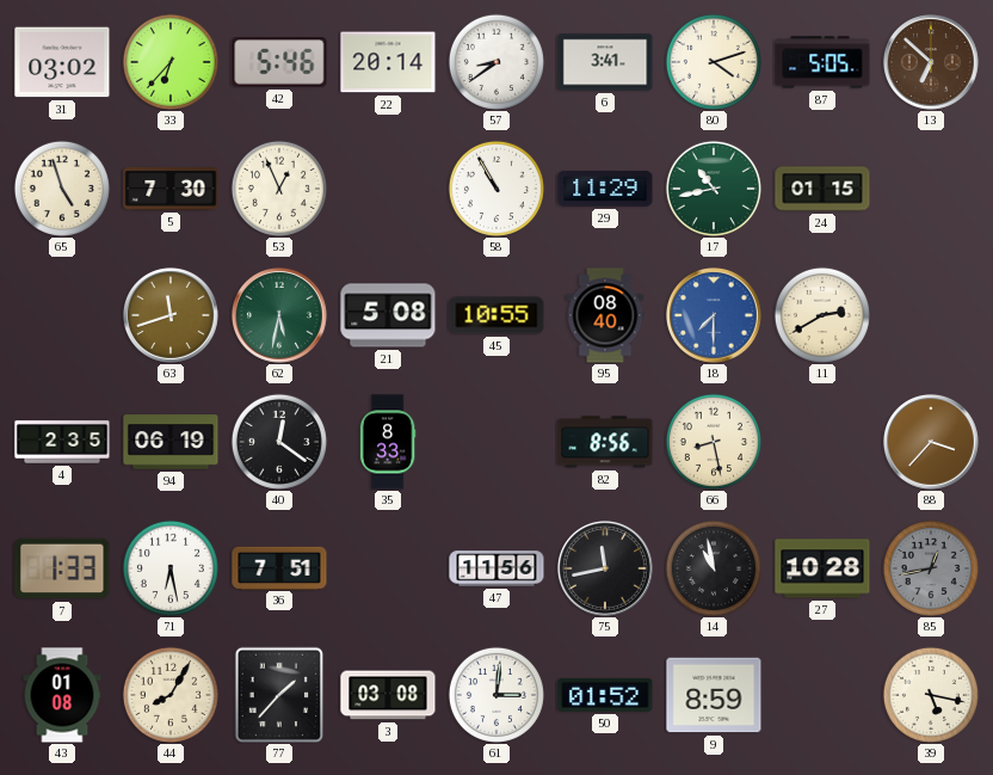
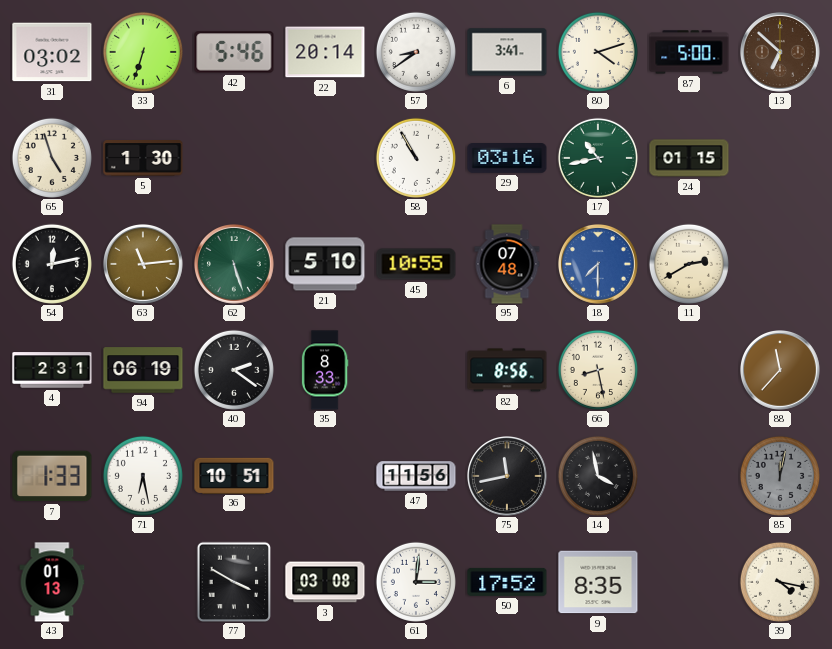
33: 6:37 -> 6:33
87: 5:05 -> 5:00
5: 7:30 -> 1:30
53: 12:56 -> none
29: 11:29 -> 03:16
54: none -> 12:13
63: 11:42 -> 11:14
62: 5:32 -> 5:27
21: 5:08 -> 5:10
95: 08:40 -> 07:48
4: 2:35 -> 2:31
40: 12:21 -> 2:21
88: 3:37 -> 11:37
36: 7:51 -> 10:51
14: 10:58 -> 3:58
27: 10:28 -> none
85: 12:43 -> 12:02
43: 01:08 -> 01:13
44: 8:05 -> none
77: 1:37 -> 3:50
50: 01:52 -> 17:52
9: 8:59 -> 8:35
39: 5:17 -> 4:17
